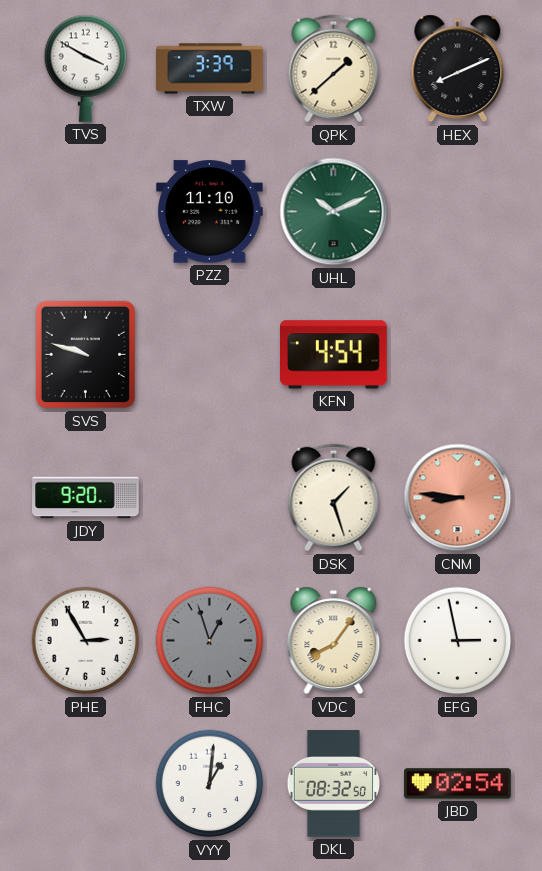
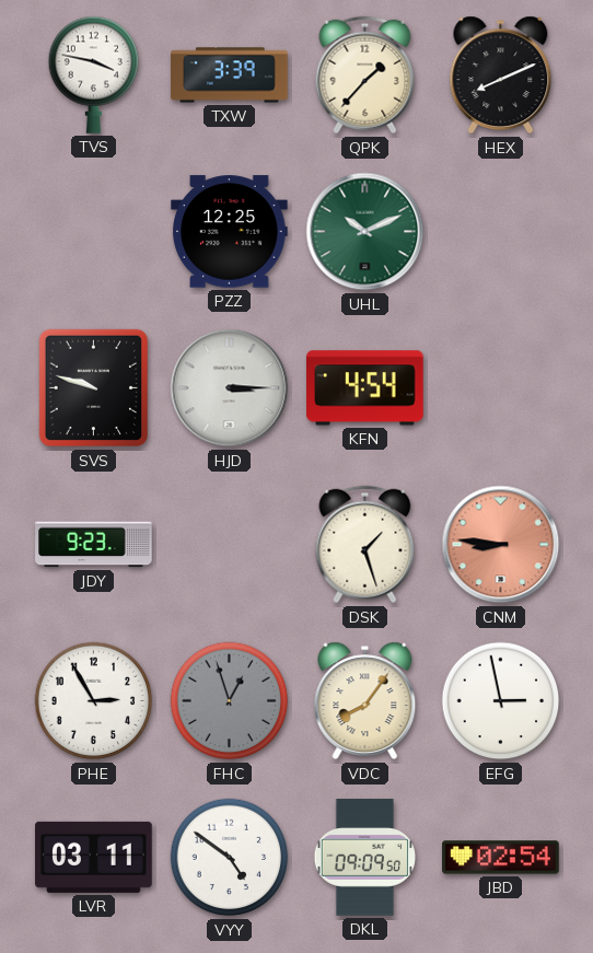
TVS: 3:50 -> 3:47
QPK: 1:38 -> 1:37
PZZ: 11:10 -> 12:25
HJD: none -> 3:15
JDY: 9:20 -> 9:23
LVR: none -> 03:11
VYY: 1:01 -> 4:51
DKL: 08:32 -> 09:09
